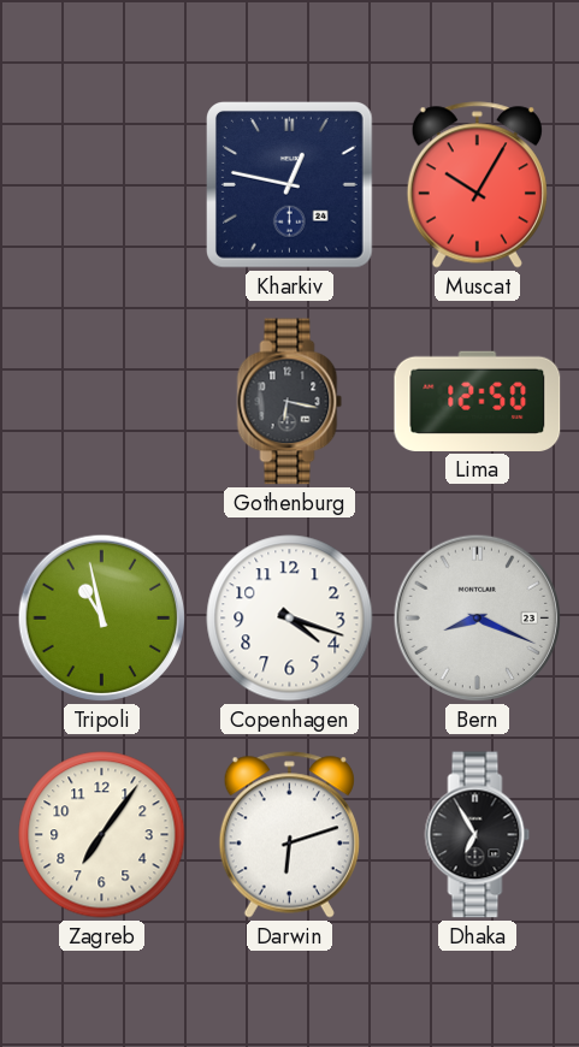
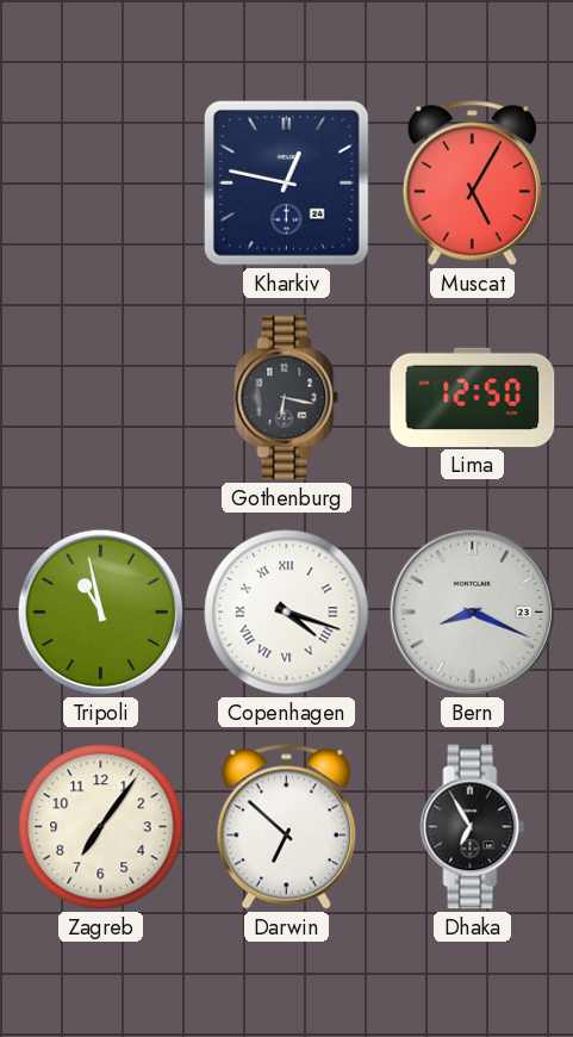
Muscat: 10:05 -> 5:05
Copenhagen numerals: Arabic -> Roman
Darwin: 6:12 -> 6:52
